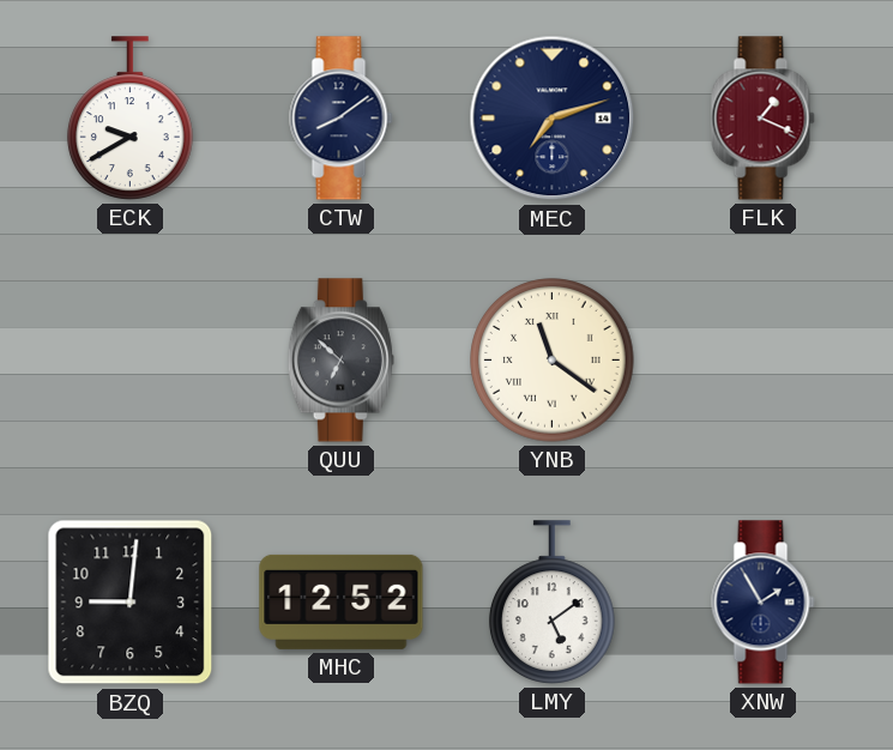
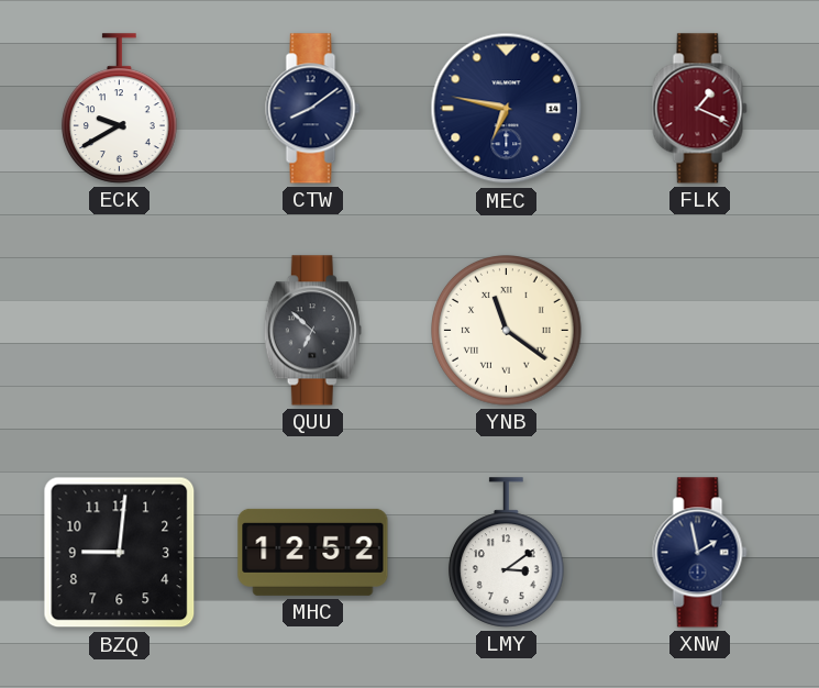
MEC: 7:12 -> 6:47
LMY: 5:09 -> 3:09
XNW: 1:55 -> 1:58
